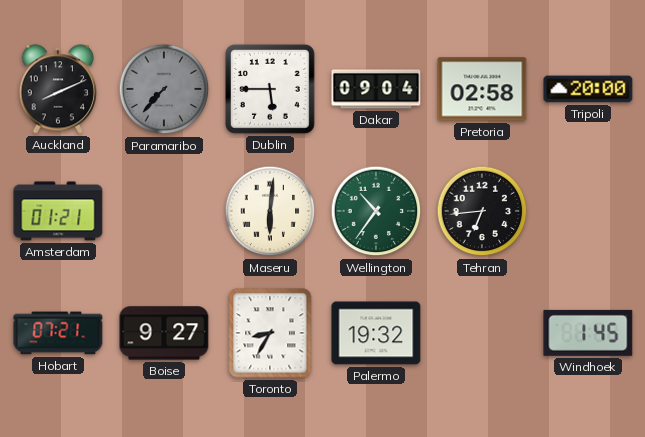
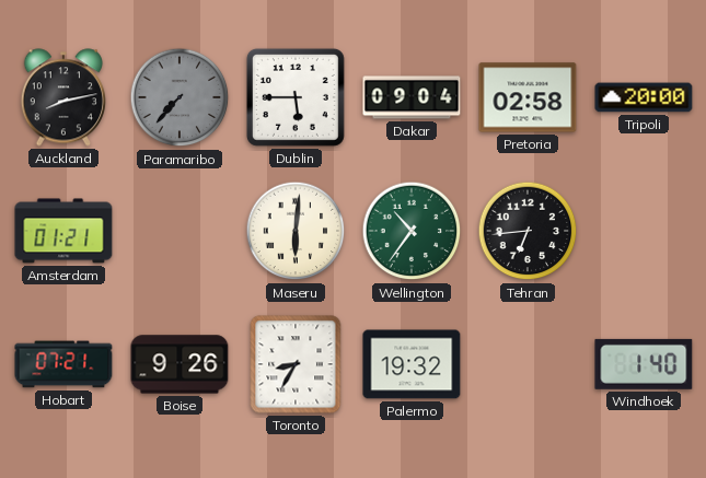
Auckland: 8:11 -> 8:13
Boise: 9:27 -> 9:26
Windhoek: 1:45 -> 1:40
